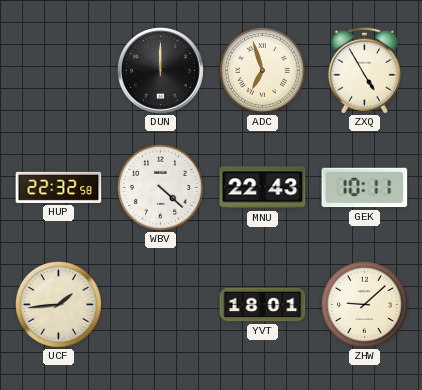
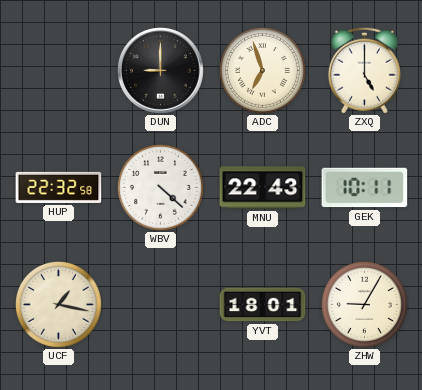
DUN: 12:00 -> 9:00
ZXQ: 4:55 -> 5:00
UCF: 1:44 -> 1:17
ZHW: 9:08 -> 9:05
